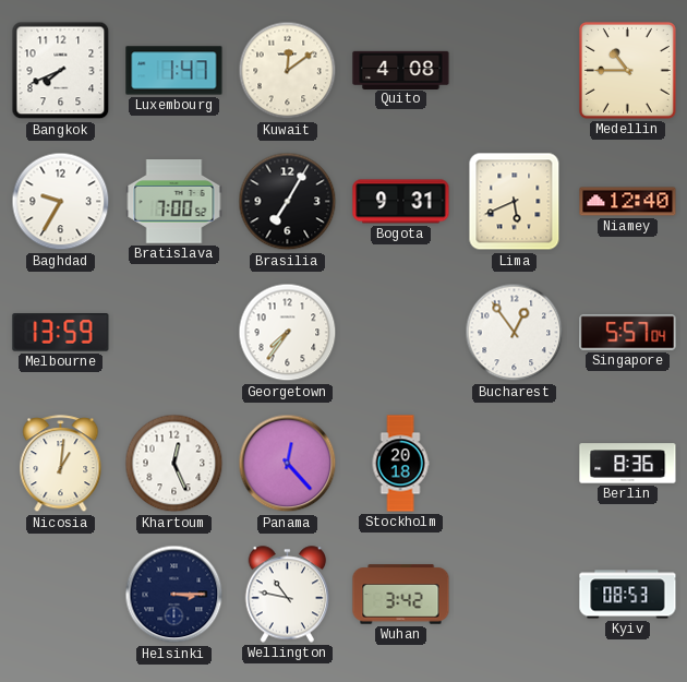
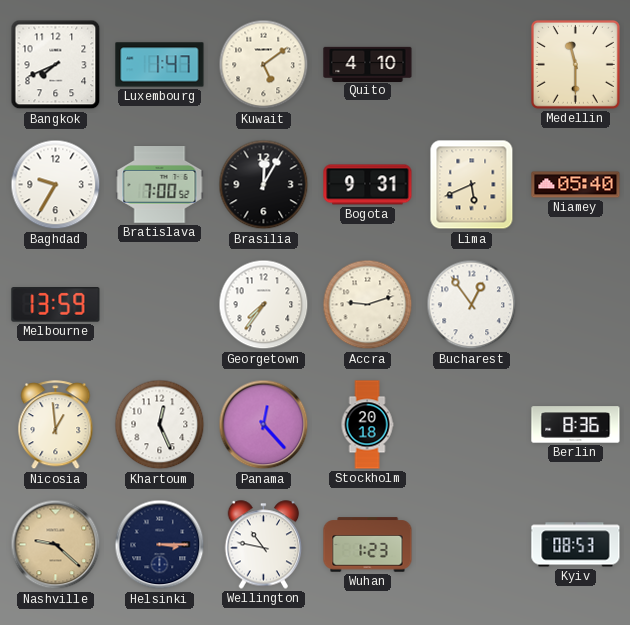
Kuwait: 12:09 -> 5:09
Quito: 4:08 -> 4:10
Medellin: 10:45 -> 11:30
Brasilia: 7:05 -> 12:05
Niamey: 12:40 -> 05:40
Accra: none -> 9:12
Singapore: 5:57 -> none
Nicosia: 1:01 -> 12:59
Nashville: none -> 9:22
Wuhan: 3:42 -> 1:23
